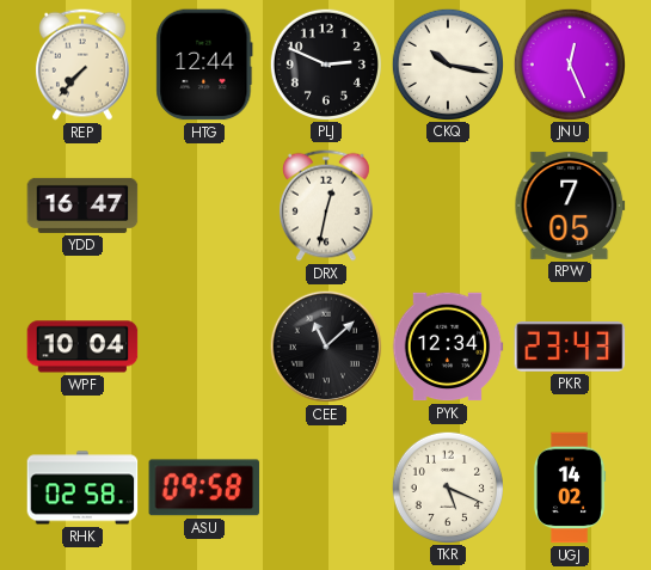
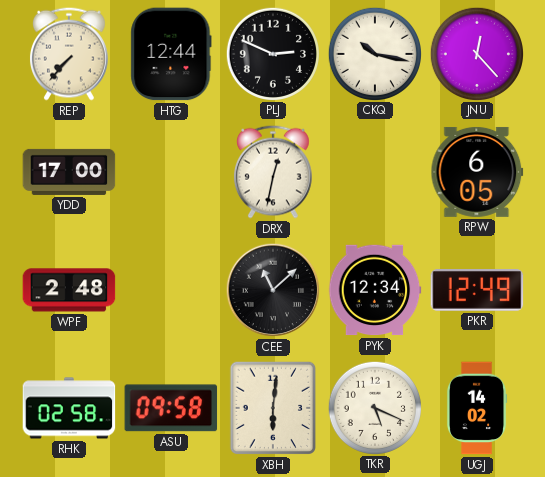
JNU: 12:26 -> 12:23
YDD: 16:47 -> 17:00
RPW: 7:05 -> 6:05
WPF: 10:04 -> 2:48
PKR: 23:43 -> 12:49
XBH: none -> 6:01
